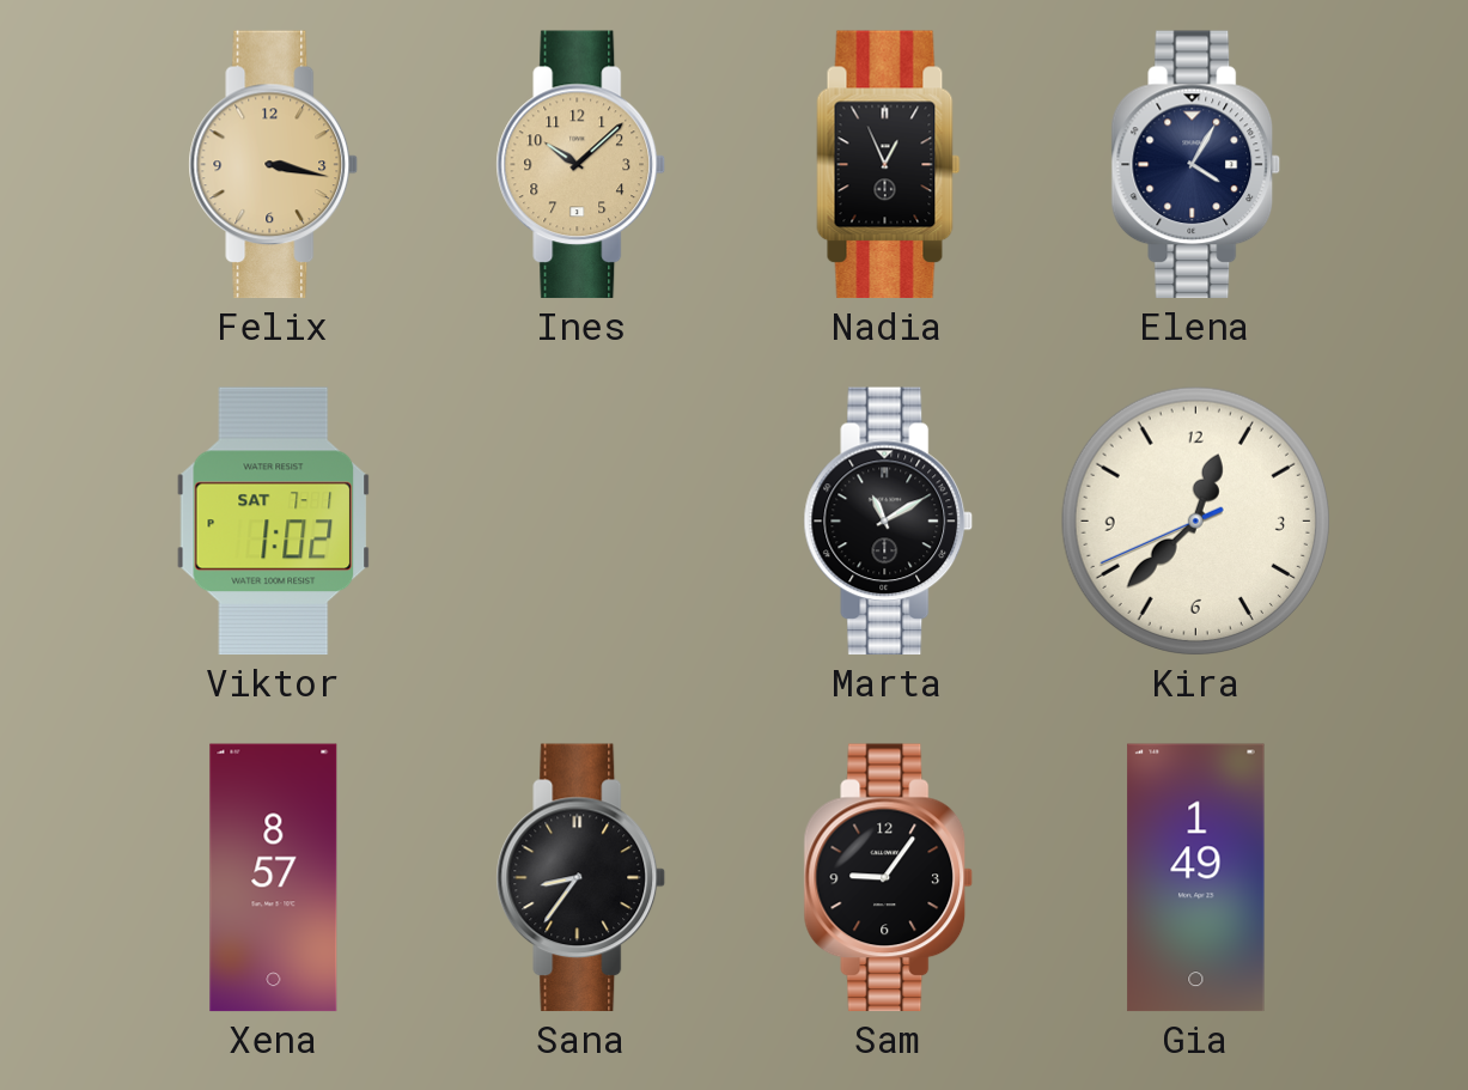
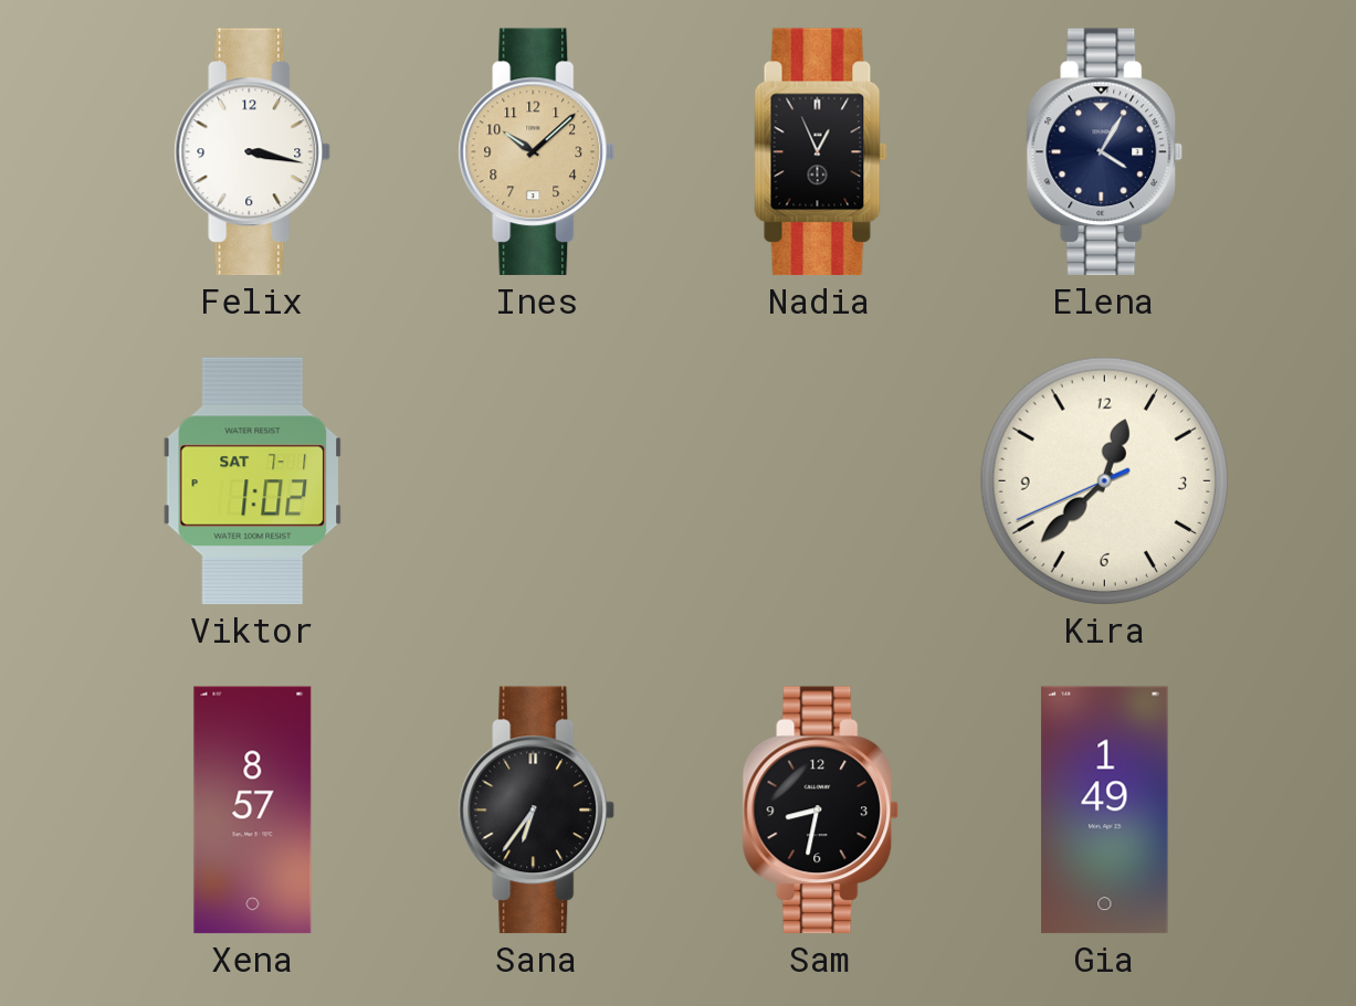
Felix dial: champagne -> white
Marta: 11:10 -> none
Sana: 8:36 -> 6:36
Sam: 9:06 -> 8:32
